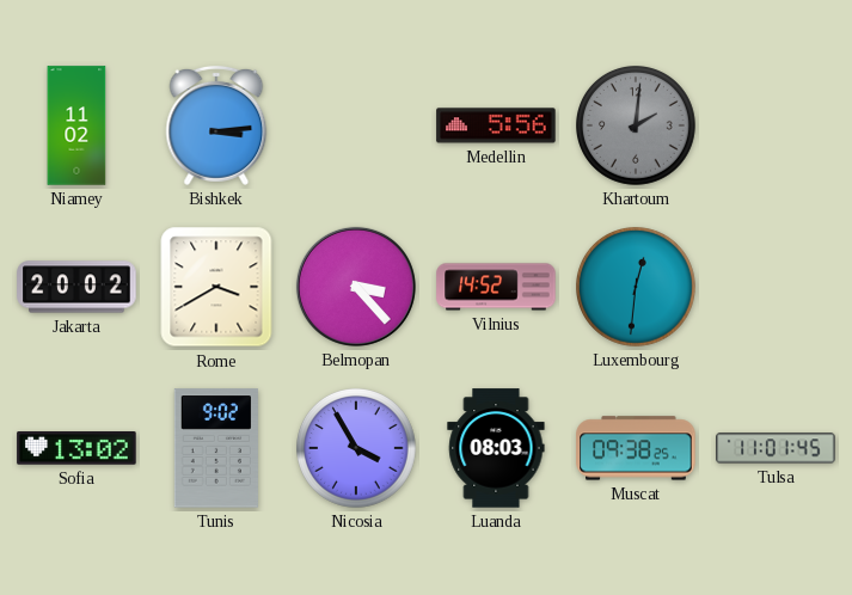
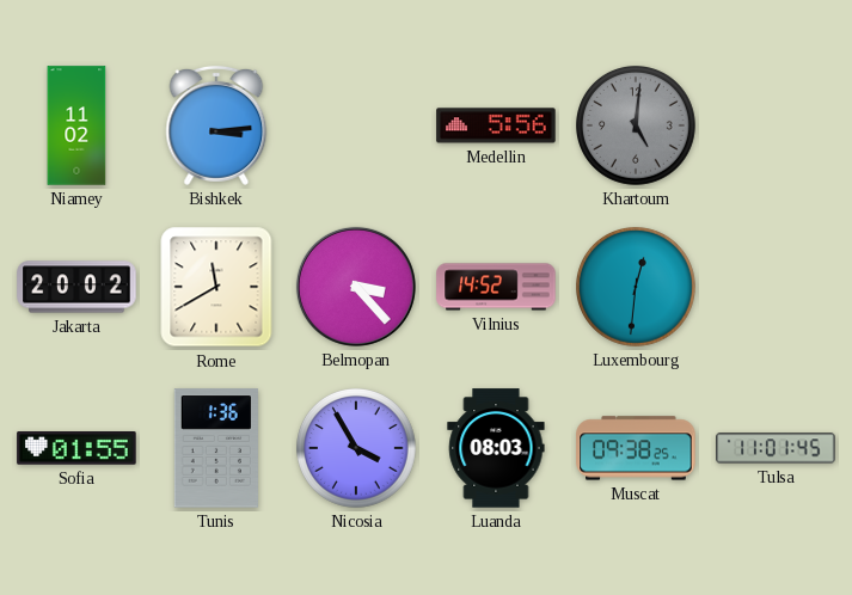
Khartoum: 2:01 -> 5:01
Rome: 3:40 -> 11:40
Sofia: 13:02 -> 01:55
Tunis: 9:02 -> 1:36
